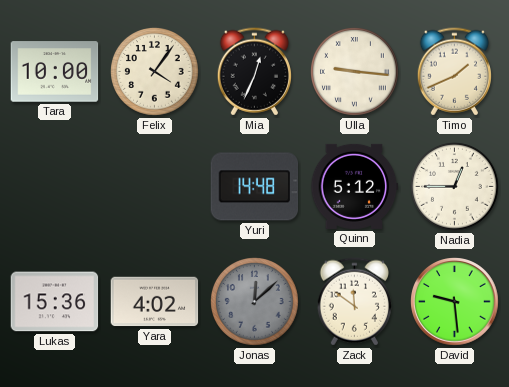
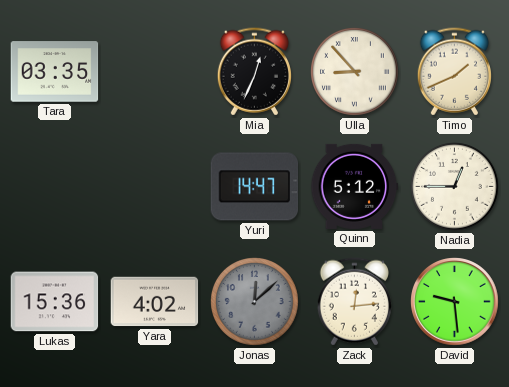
Tara: 10:00 -> 03:35
Felix: 4:06 -> none
Ulla: 9:16 -> 8:53
Yuri: 14:48 -> 14:47
Zack: 11:51 -> 12:14
